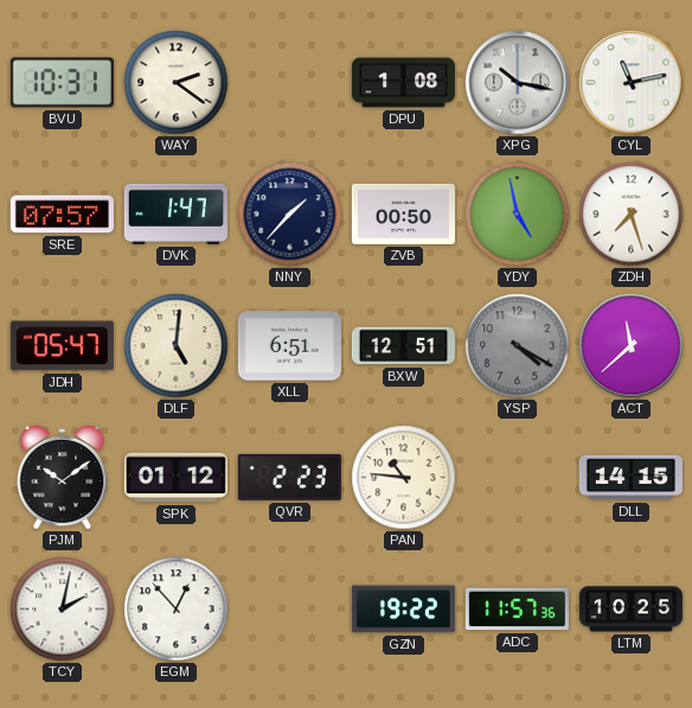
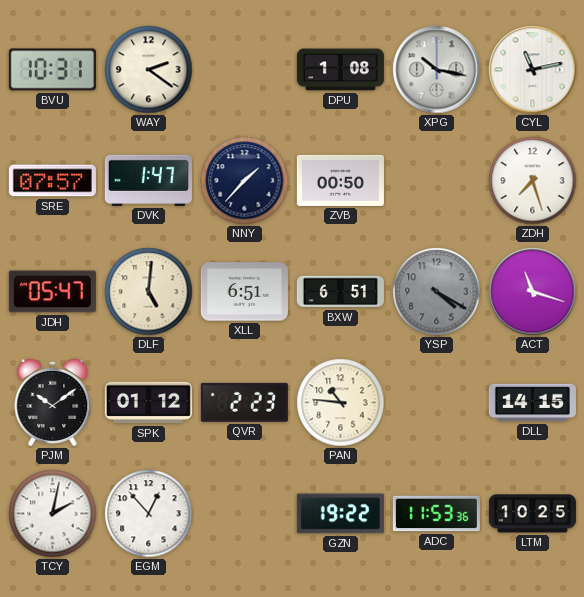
YDY: 4:58 -> none
BXW: 12:51 -> 6:51
ACT: 11:38 -> 11:18
ADC: 11:57 -> 11:53
